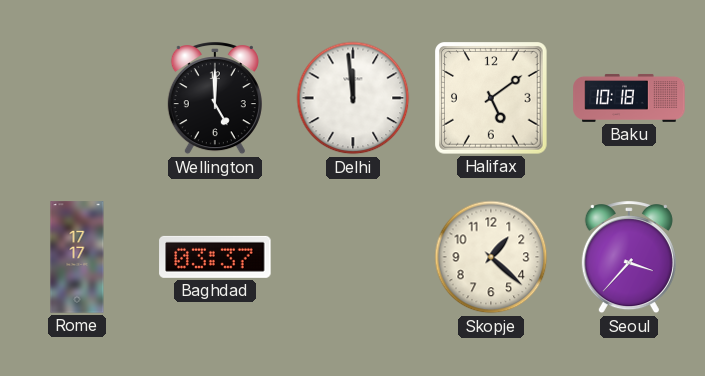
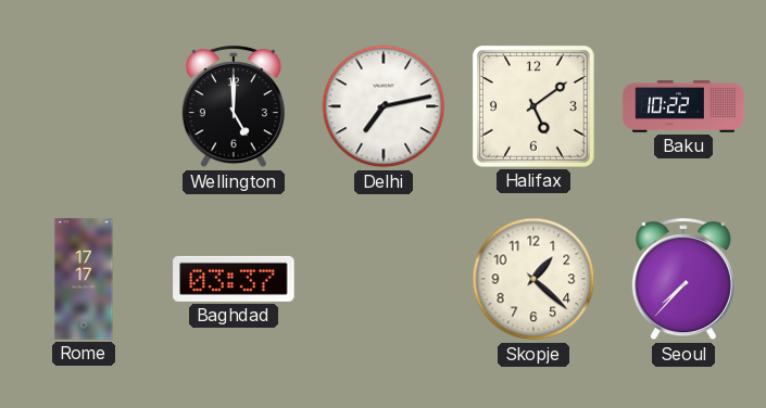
Delhi: 11:59 -> 7:13
Baku: 10:18 -> 10:22
Seoul: 3:37 -> 7:37
